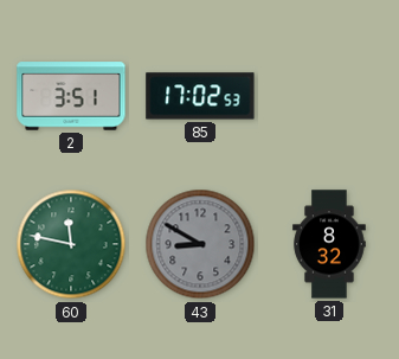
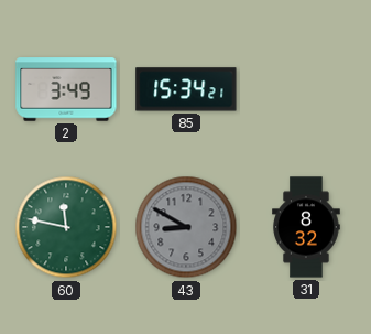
2: 3:51 -> 3:49
85: 17:02 -> 15:34
